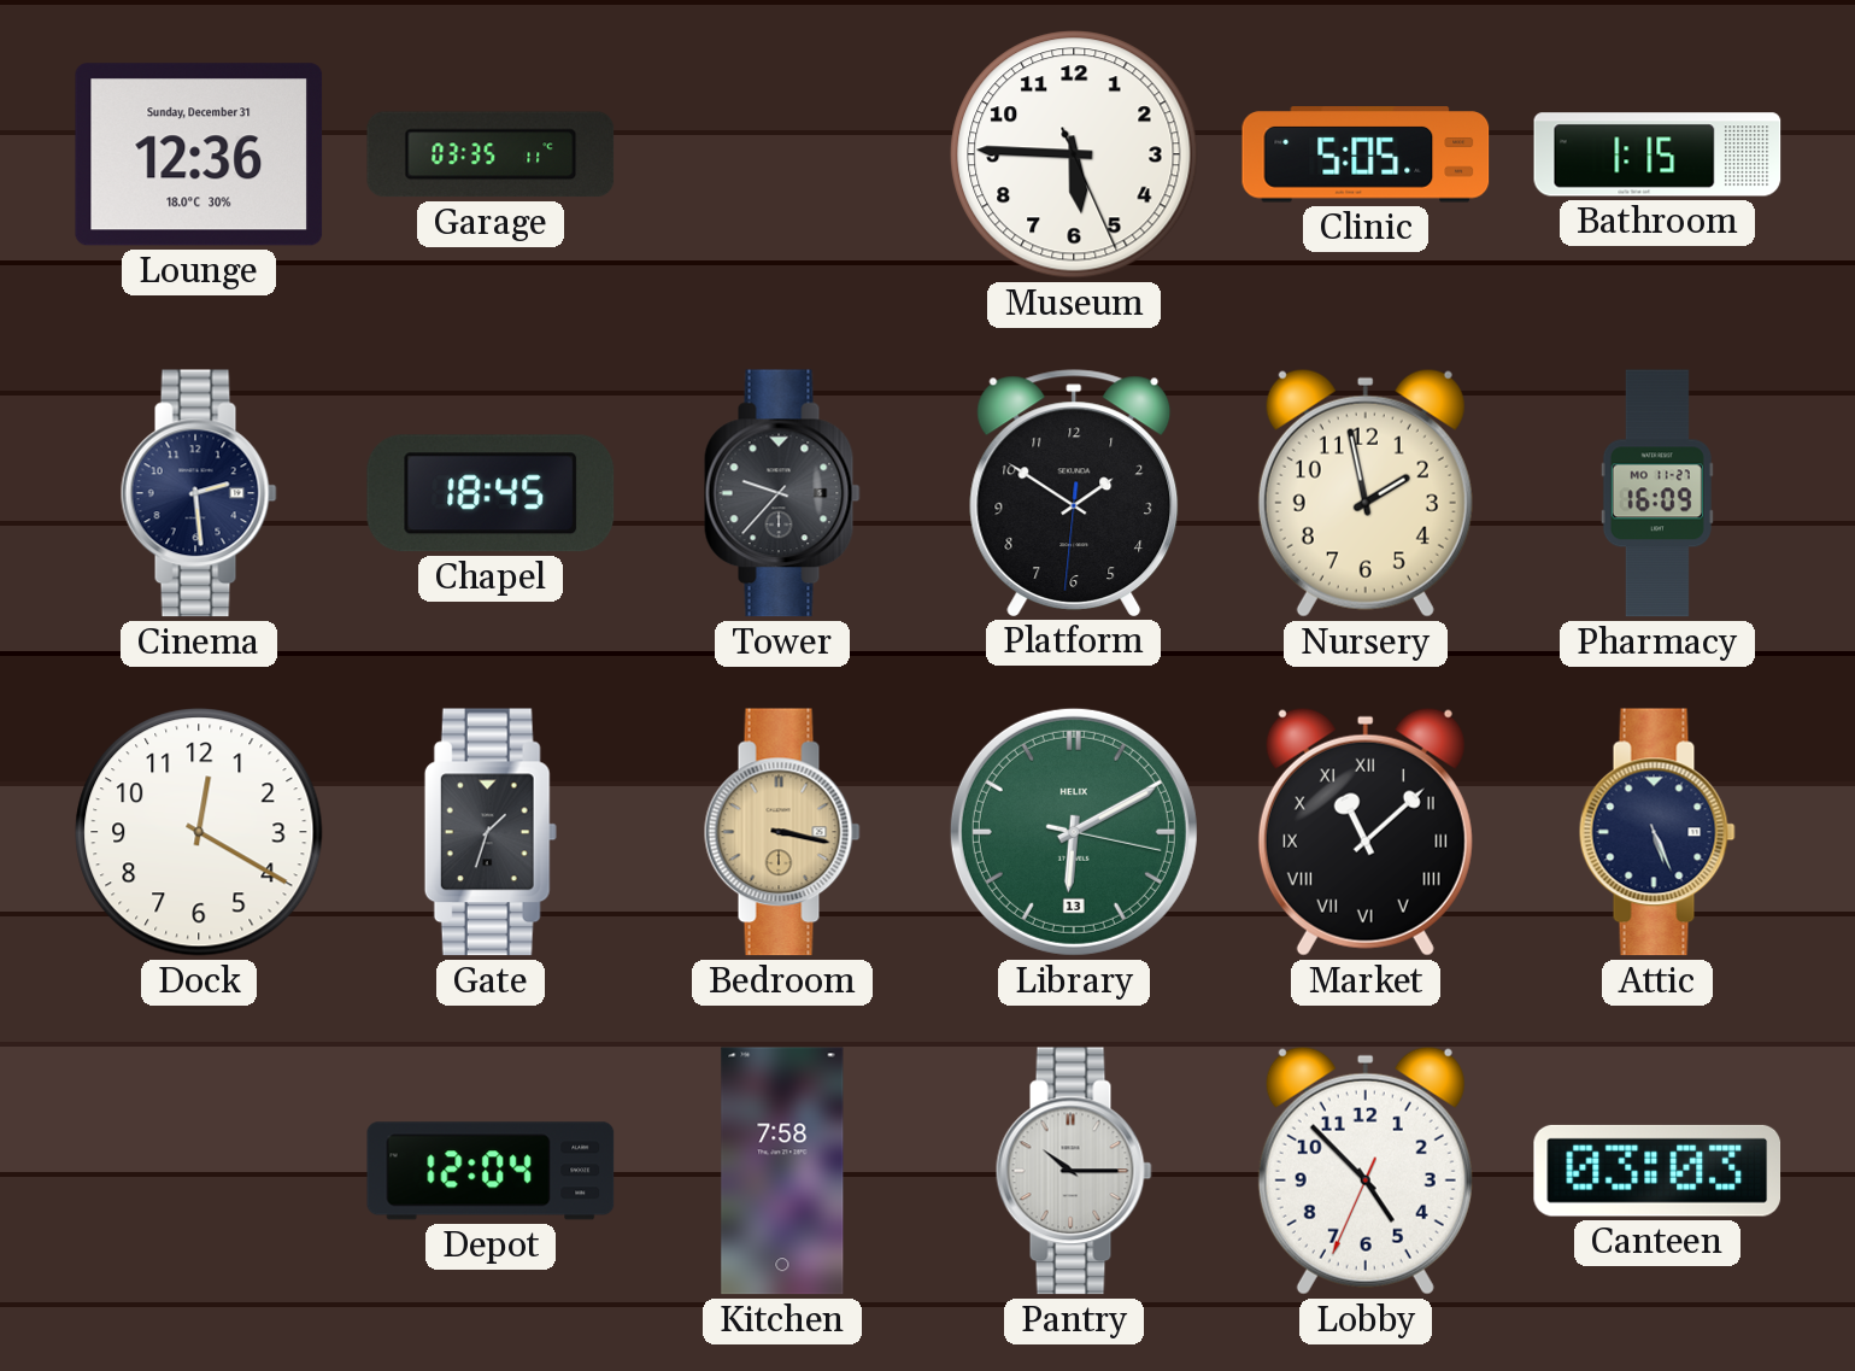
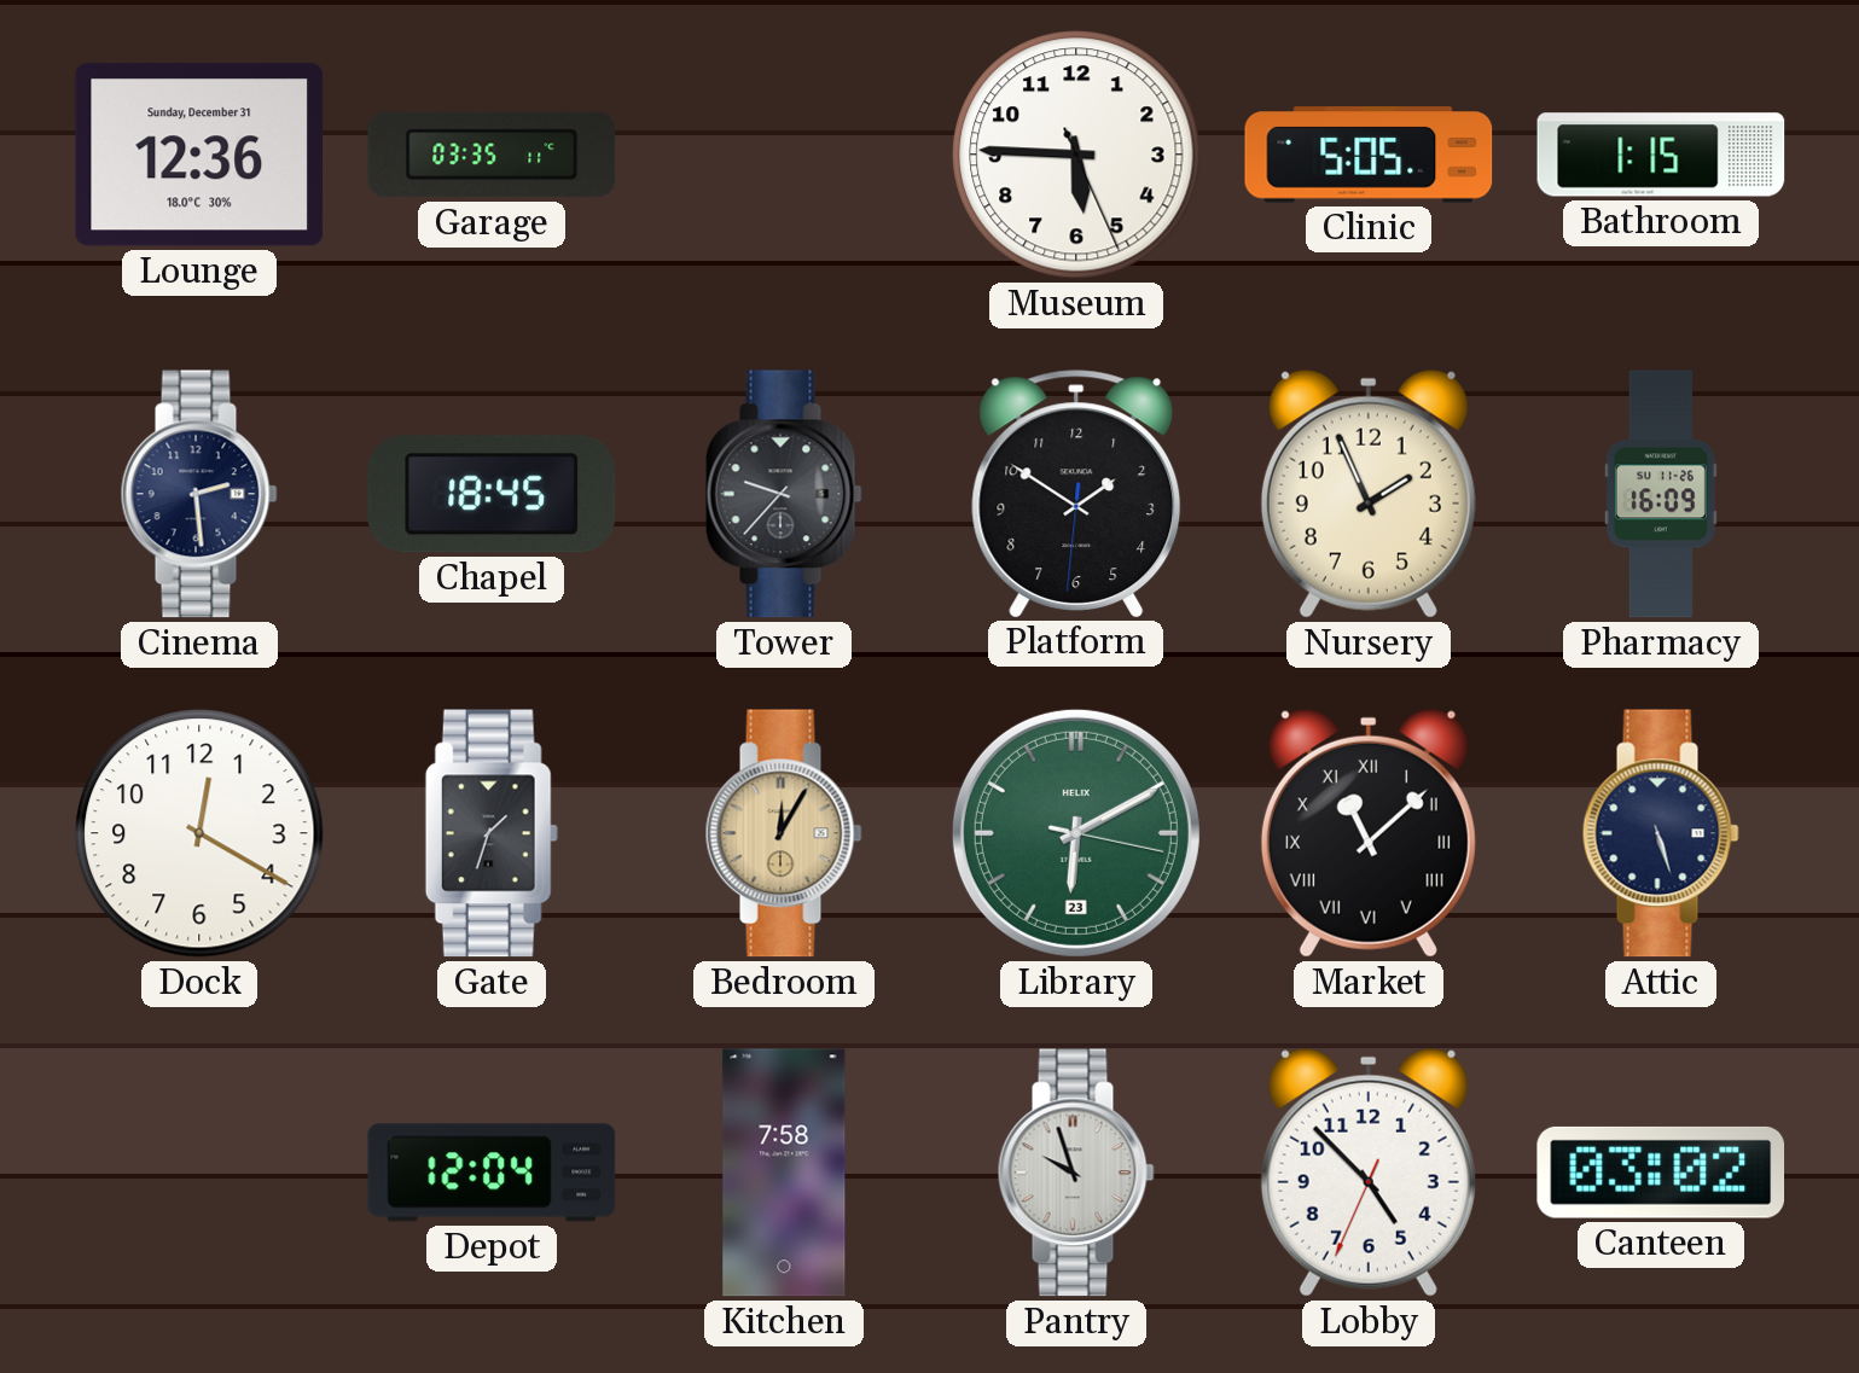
Nursery: 1:58 -> 1:56
Pharmacy date: MO 11-27 -> SU 11-26
Bedroom: 3:17 -> 12:05
Library date: 13 -> 23
Attic: 5:26 -> 5:27
Pantry: 10:15 -> 9:57
Canteen: 03:03 -> 03:02
